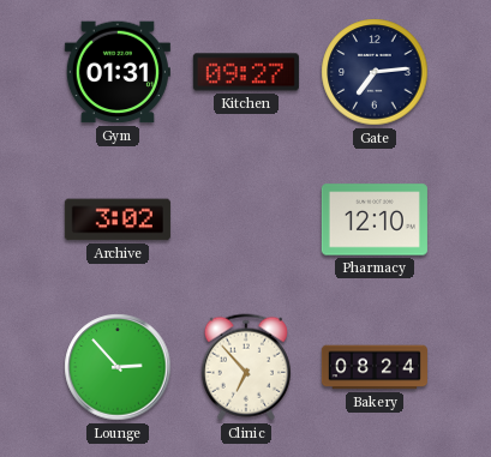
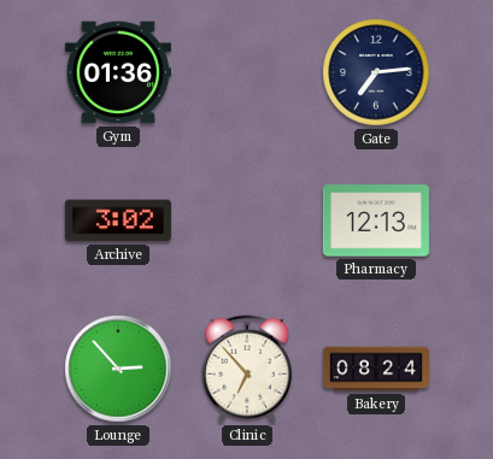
Gym: 01:31 -> 01:36
Kitchen: 09:27 -> none
Pharmacy: 12:10 -> 12:13
